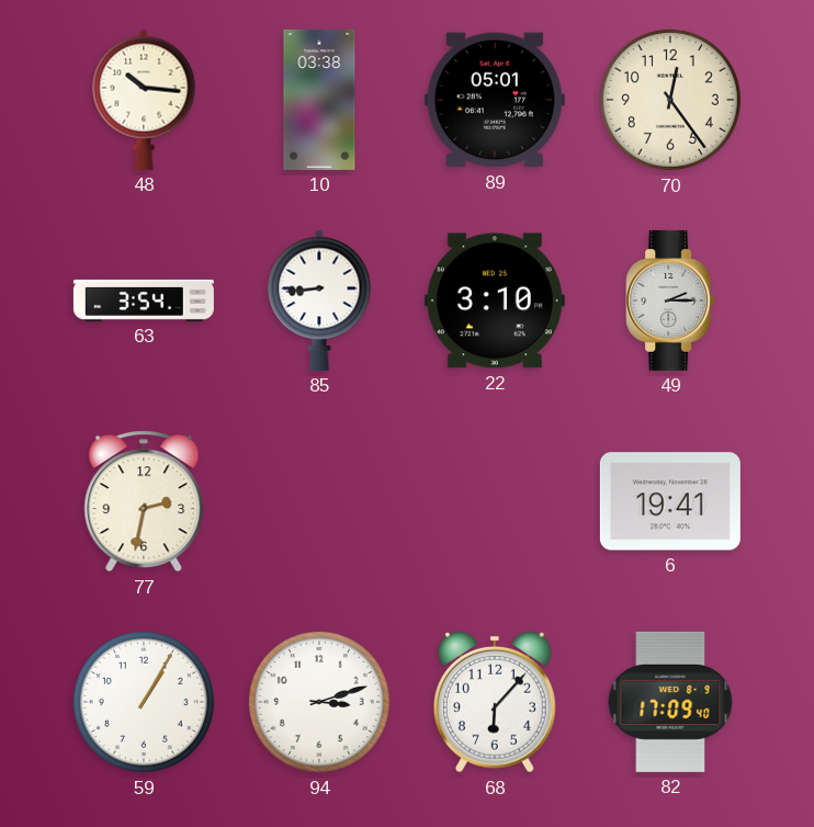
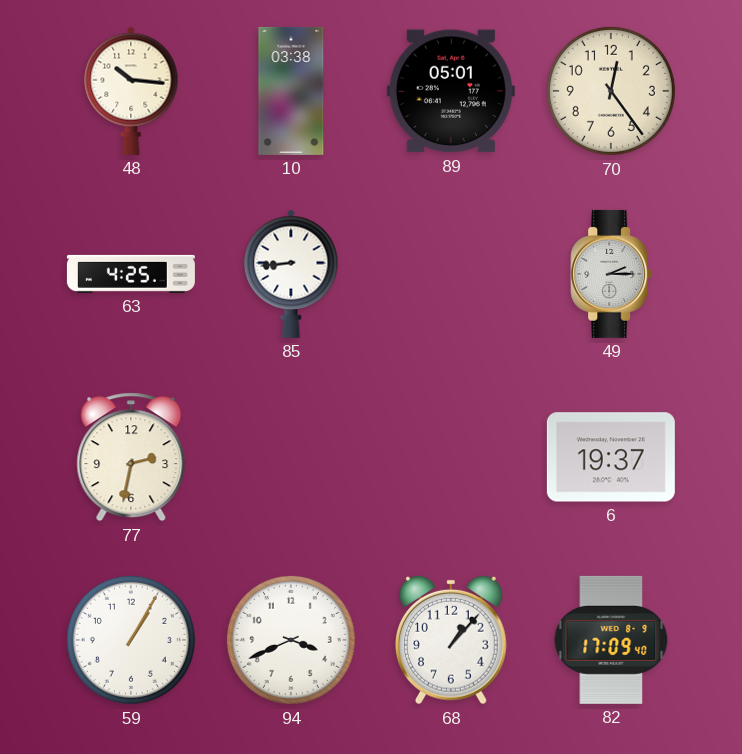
63: 3:54 -> 4:25
22: 3:10 -> none
6: 19:41 -> 19:37
94: 3:12 -> 3:41
68: 6:07 -> 1:07
